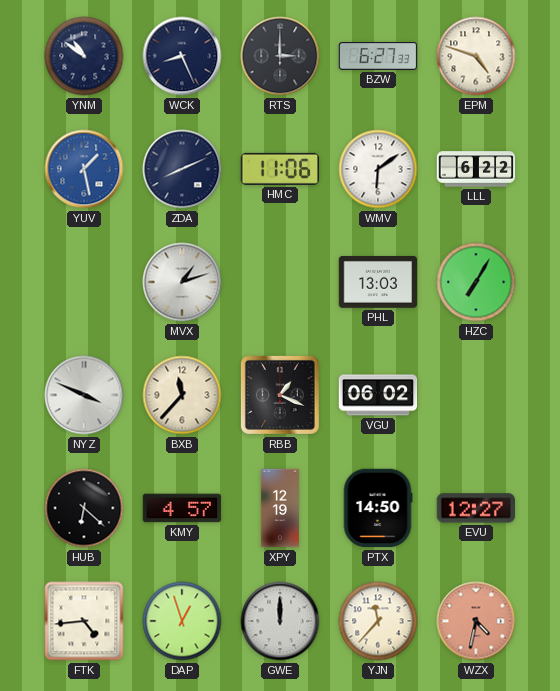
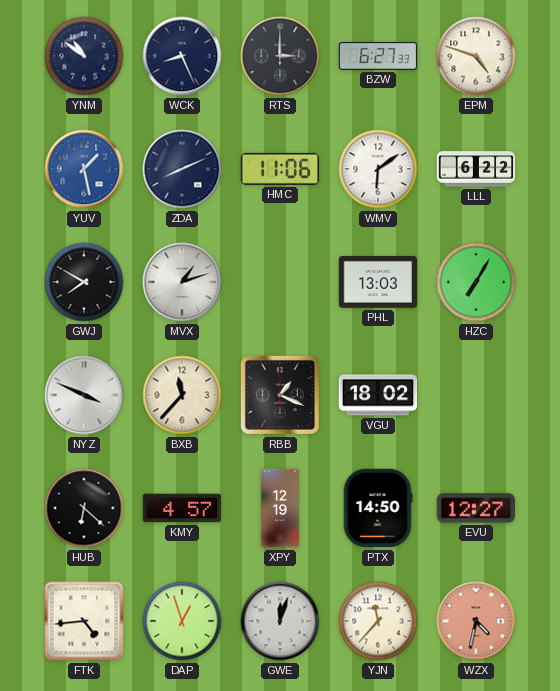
GWJ: none -> 7:50
VGU: 06:02 -> 18:02
GWE: 12:00 -> 12:03
